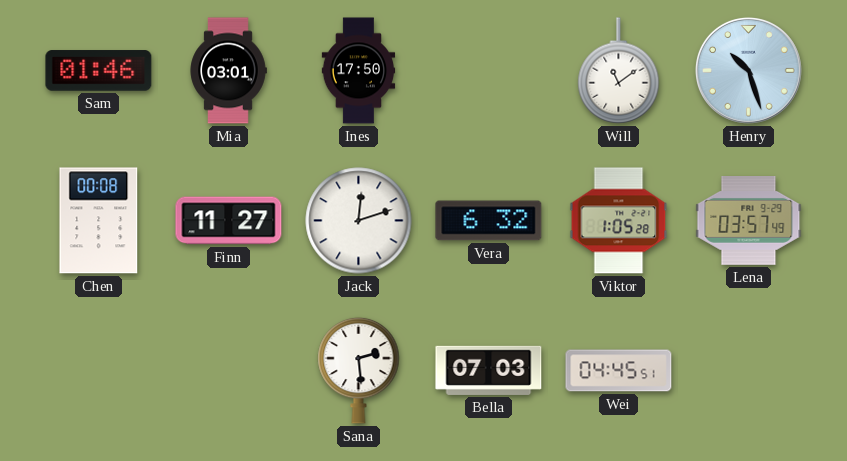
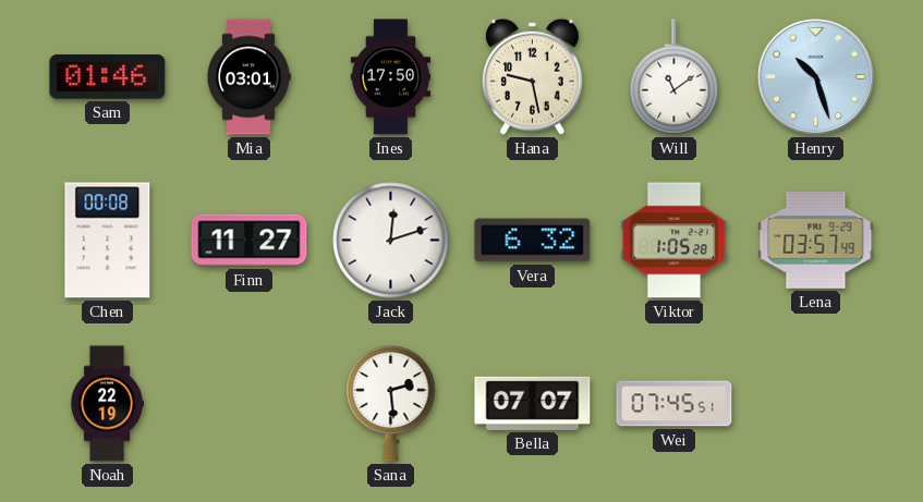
Hana: none -> 9:28
Noah: none -> 22:19
Bella: 07:03 -> 07:07
Wei: 04:45 -> 07:45
